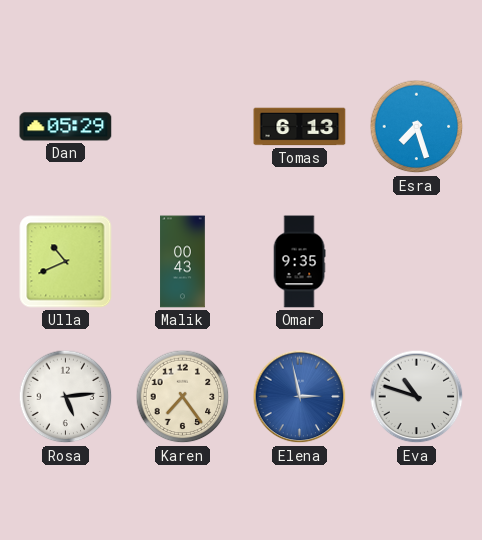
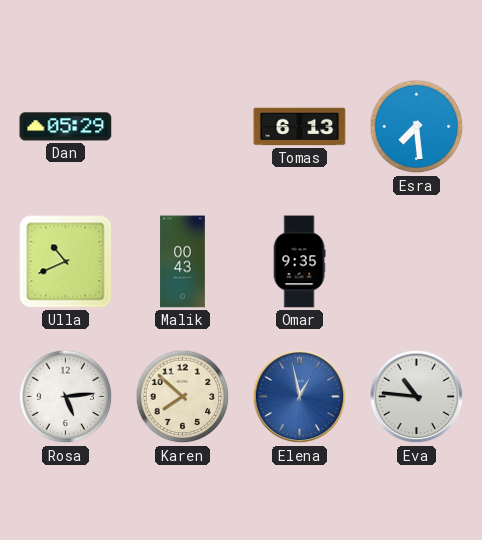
Esra: 7:27 -> 7:29
Karen: 7:24 -> 7:52
Elena: 2:58 -> 12:58
Eva: 10:48 -> 10:46
